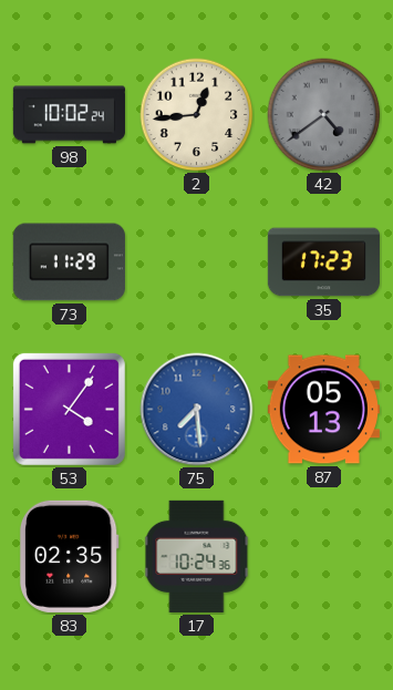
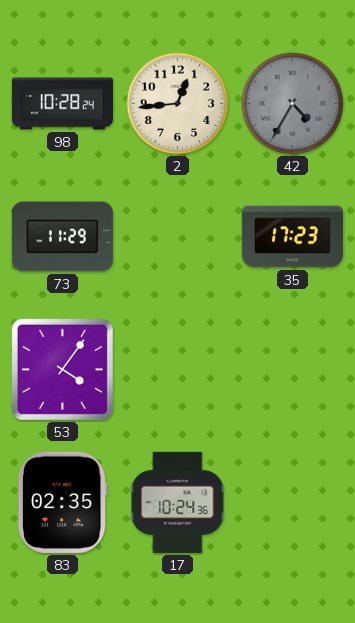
98: 10:02 -> 10:28
42: 4:39 -> 4:35
75: 7:29 -> none
87: 05:13 -> none
